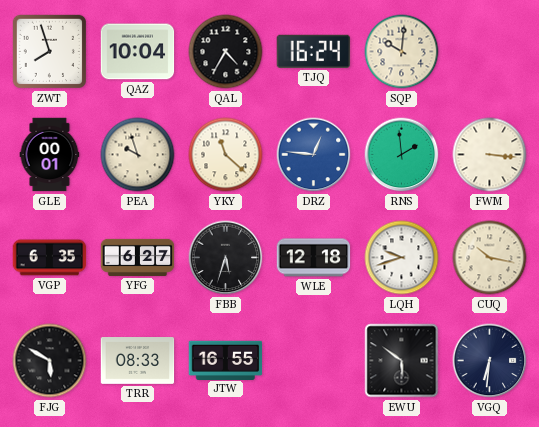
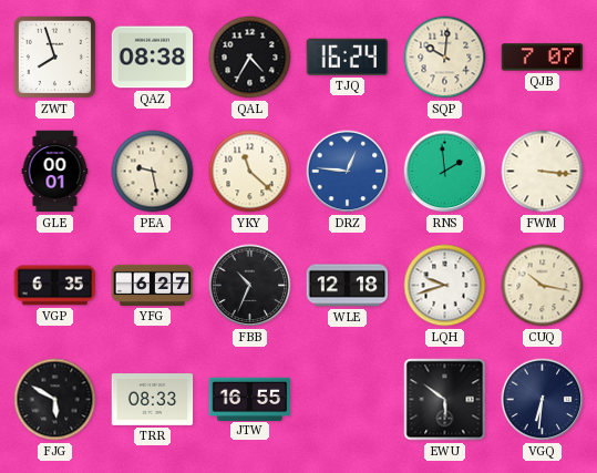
QAZ: 10:04 -> 08:38
QJB: none -> 7:07
PEA: 9:57 -> 9:28
FBB: 5:33 -> 10:34
